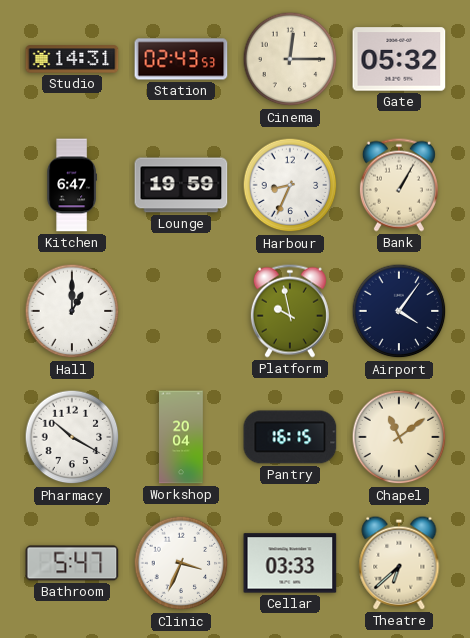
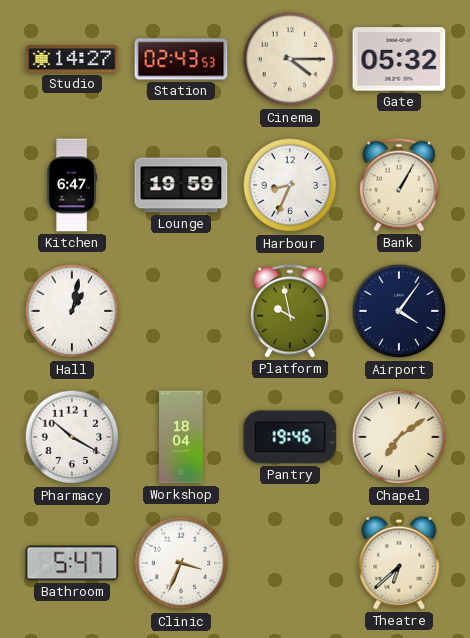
Studio: 14:31 -> 14:27
Cinema: 12:15 -> 4:15
Hall: 1:00 -> 1:02
Workshop: 20:04 -> 18:04
Pantry: 16:15 -> 19:46
Chapel: 11:09 -> 7:09
Cellar: 03:33 -> none
